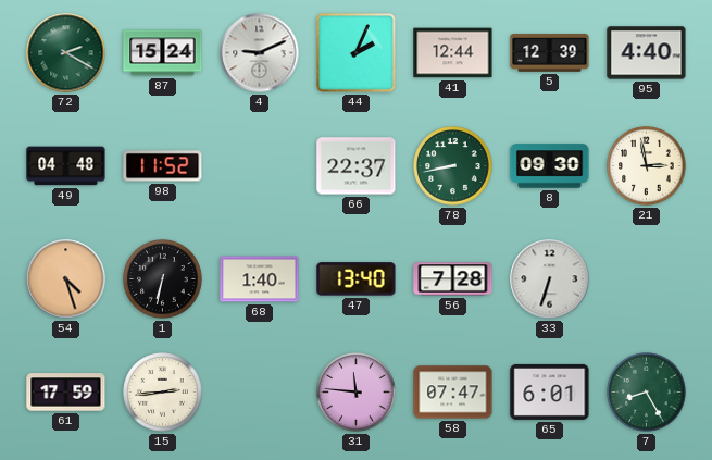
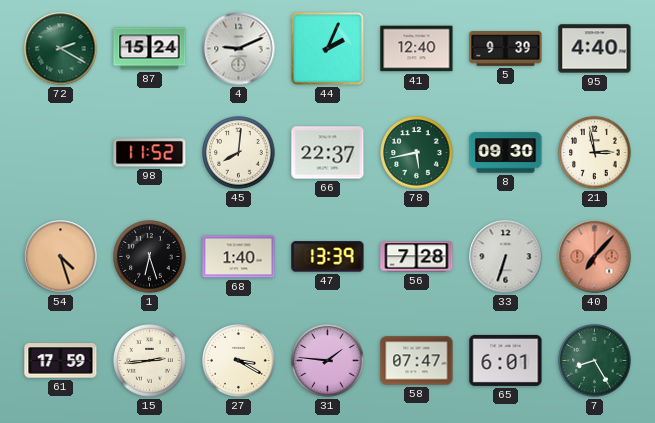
41: 12:44 -> 12:40
5: 12:39 -> 9:39
49: 04:48 -> none
45: none -> 8:01
78: 8:43 -> 5:43
1: 6:32 -> 6:27
47: 13:40 -> 13:39
40: none -> 7:07
27: none -> 3:20
31: 11:46 -> 1:46
